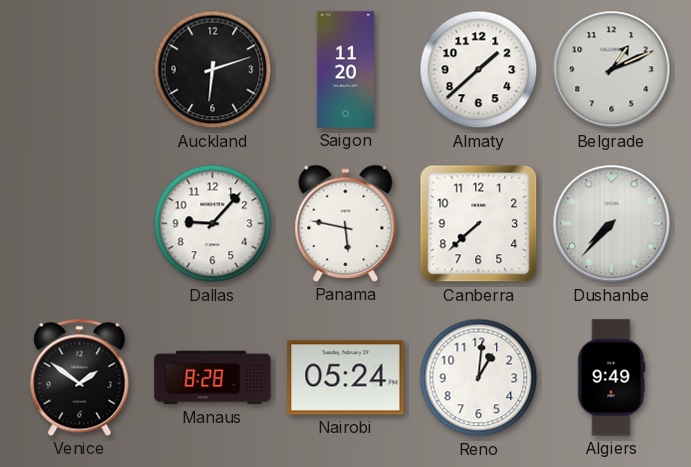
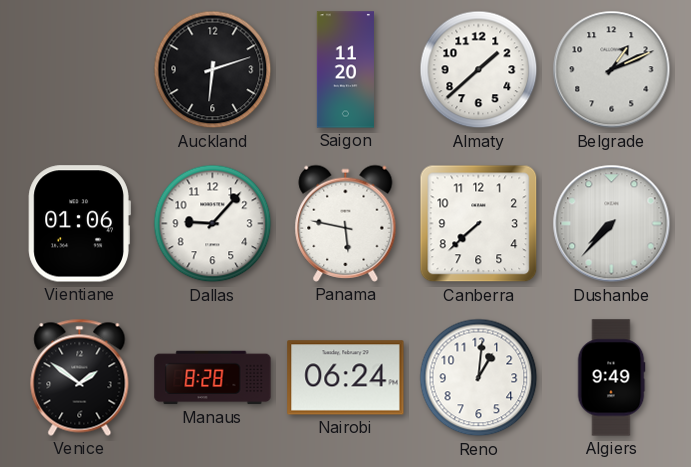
Vientiane: none -> 01:06
Nairobi: 05:24 -> 06:24
